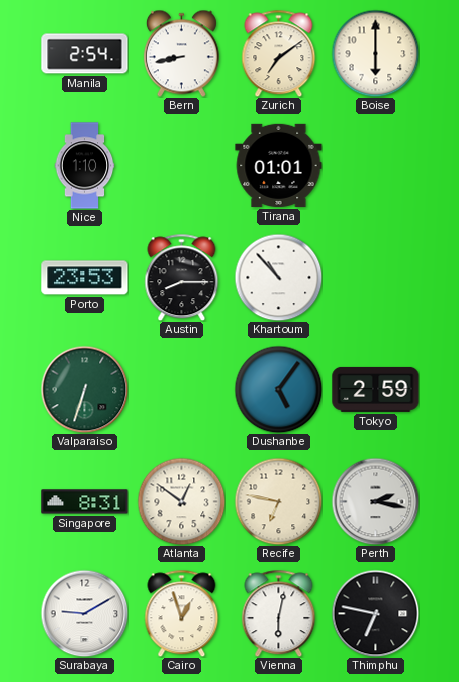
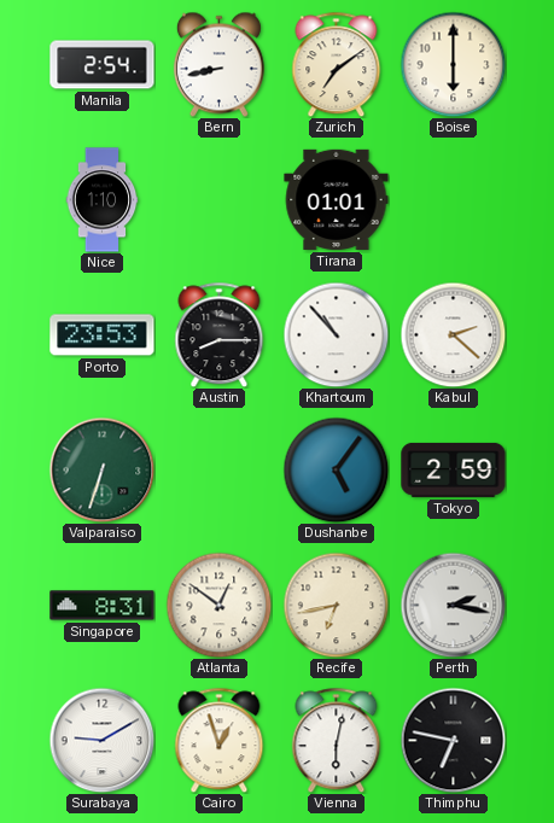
Kabul: none -> 2:22
Recife: 6:47 -> 6:43
